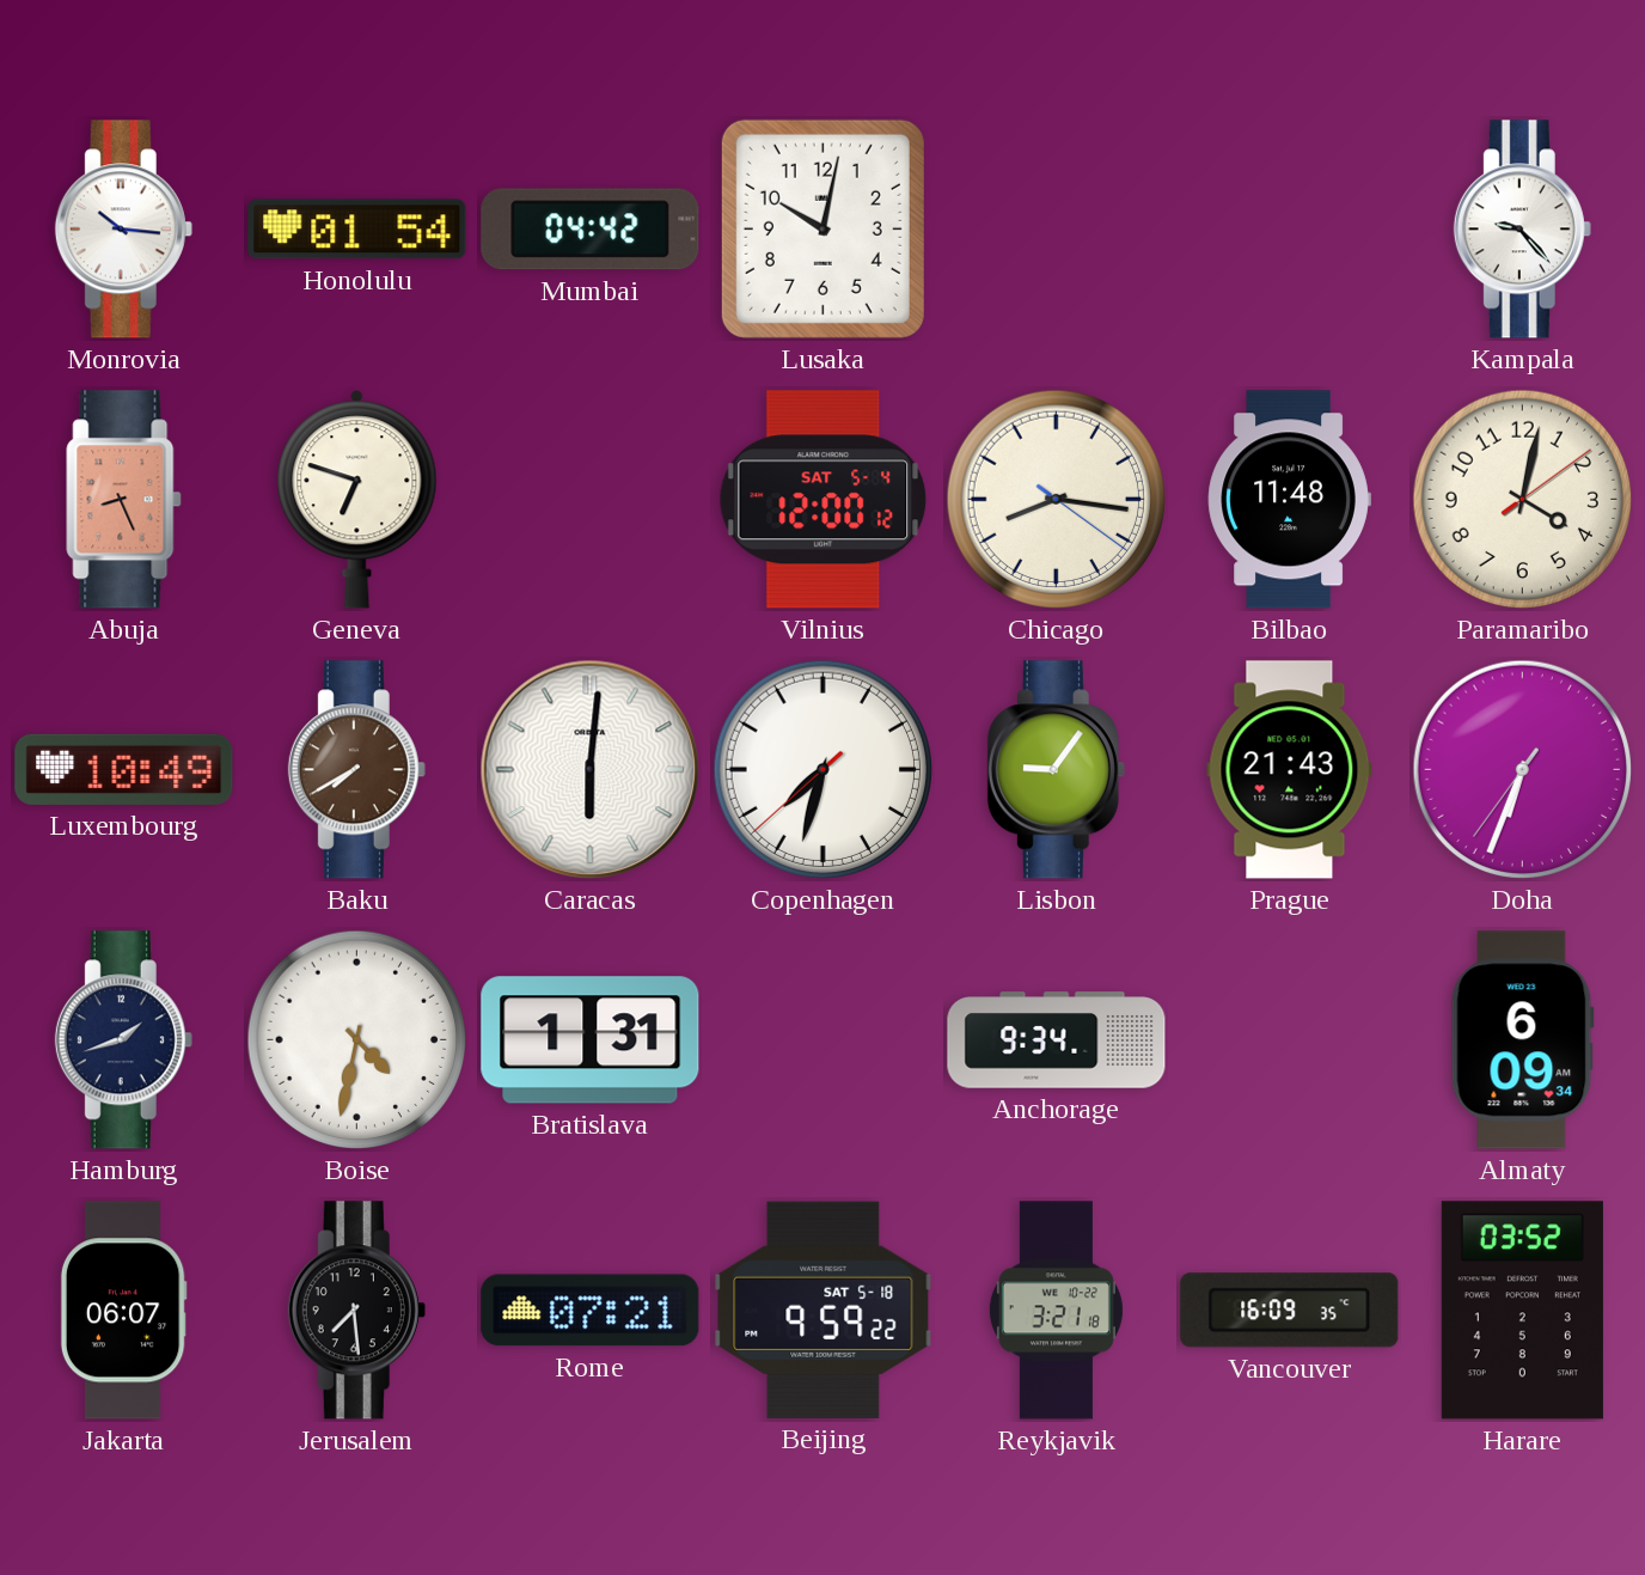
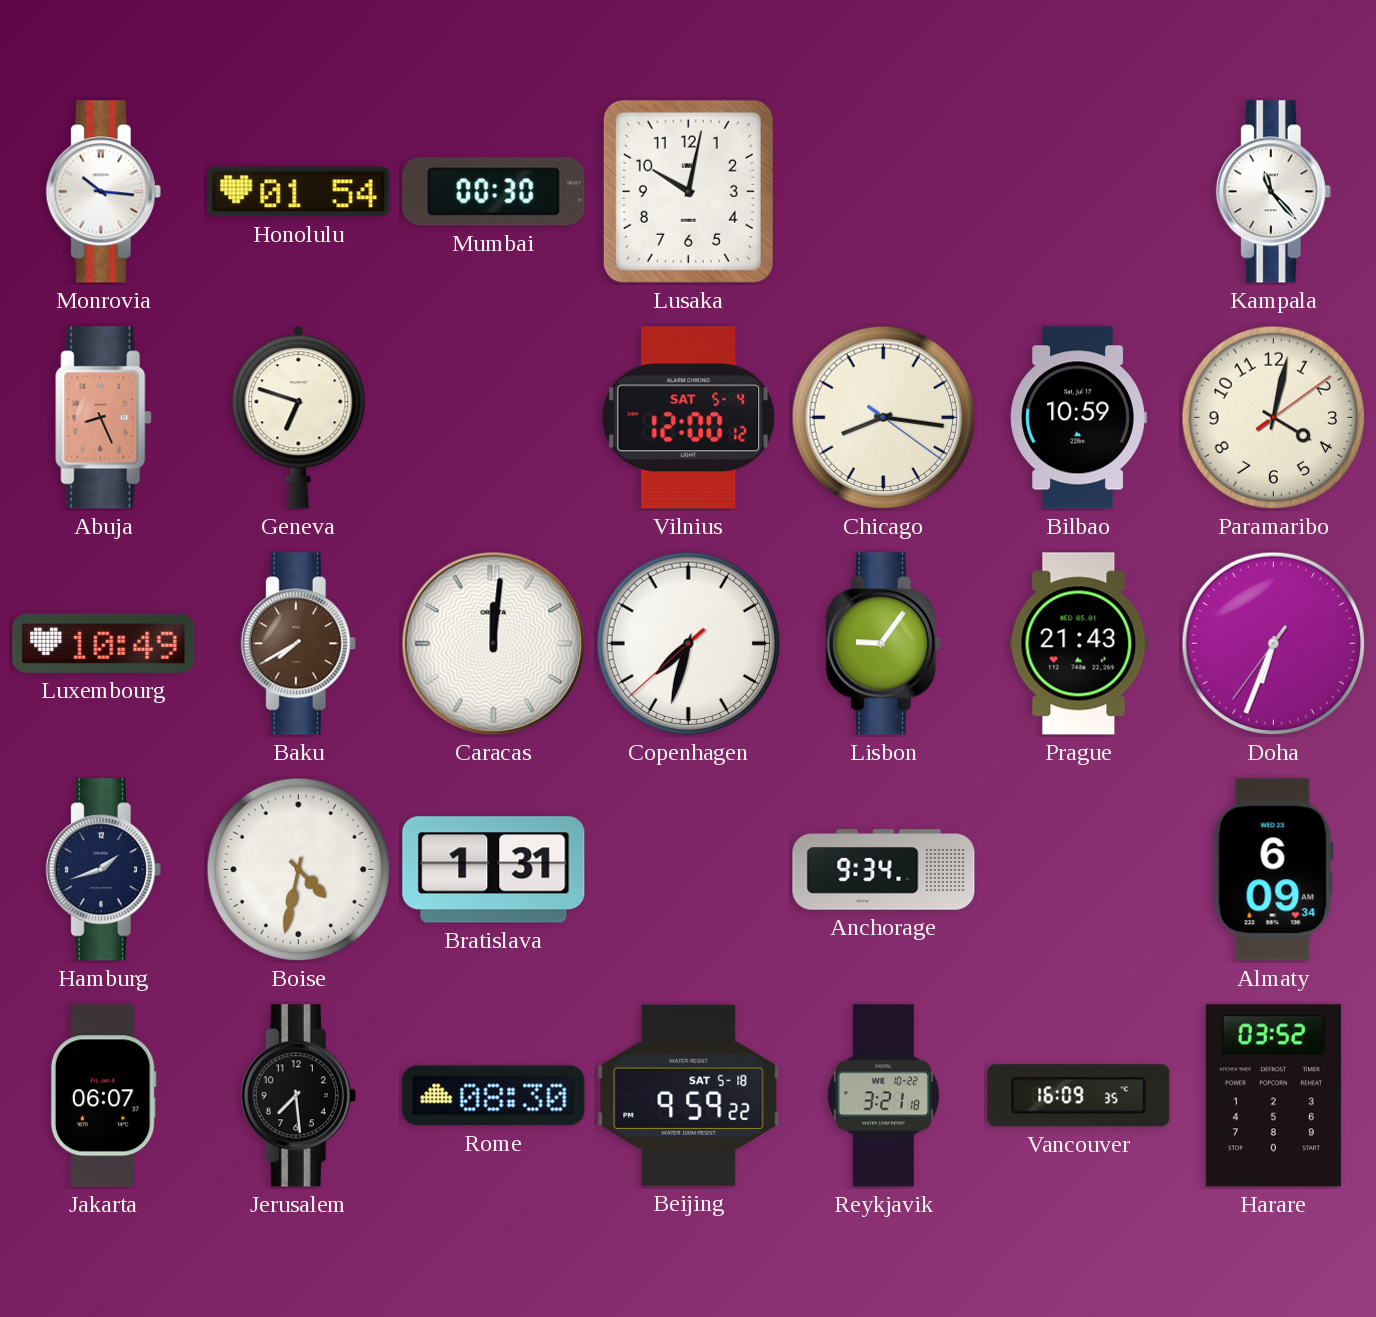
Mumbai: 04:42 -> 00:30
Kampala: 9:23 -> 11:23
Bilbao: 11:48 -> 10:59
Caracas: 6:01 -> 12:01
Rome: 07:21 -> 08:30
